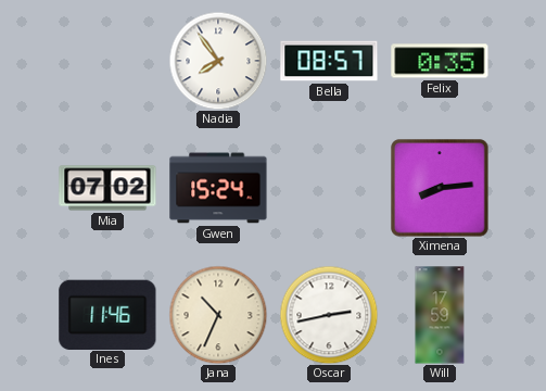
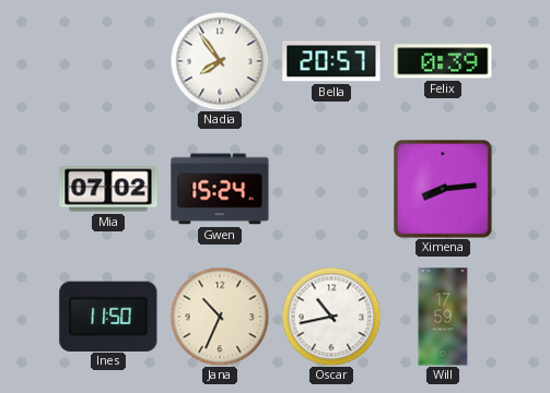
Bella: 08:57 -> 20:57
Felix: 0:35 -> 0:39
Ines: 11:46 -> 11:50
Oscar: 2:43 -> 10:43
